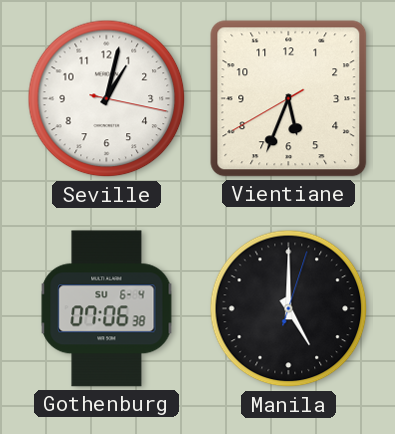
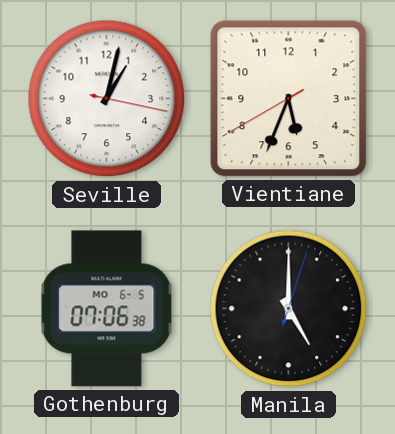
Gothenburg date: SU 6-4 -> MO 6-5
